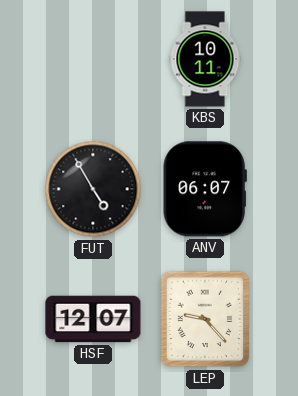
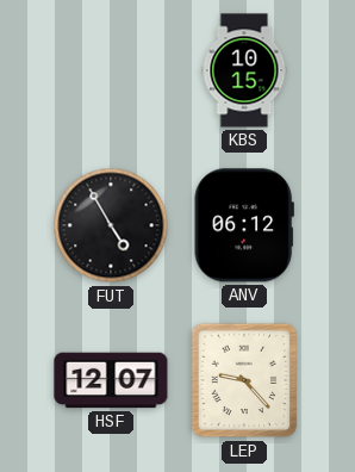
KBS: 10:11 -> 10:15
ANV: 06:07 -> 06:12
